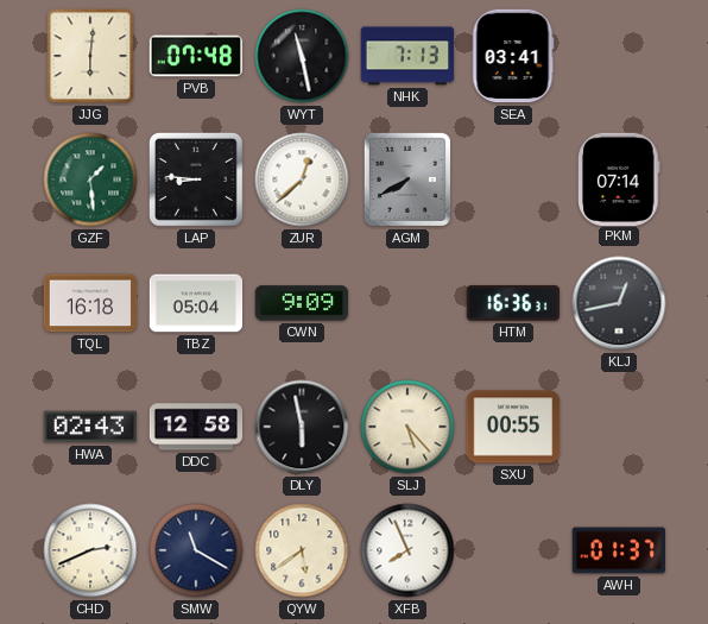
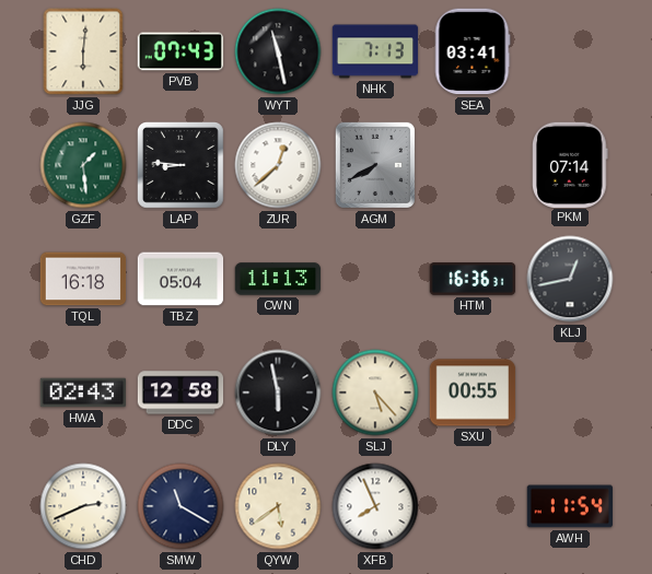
PVB: 07:48 -> 07:43
CWN: 9:09 -> 11:13
AWH: 01:37 -> 11:54
